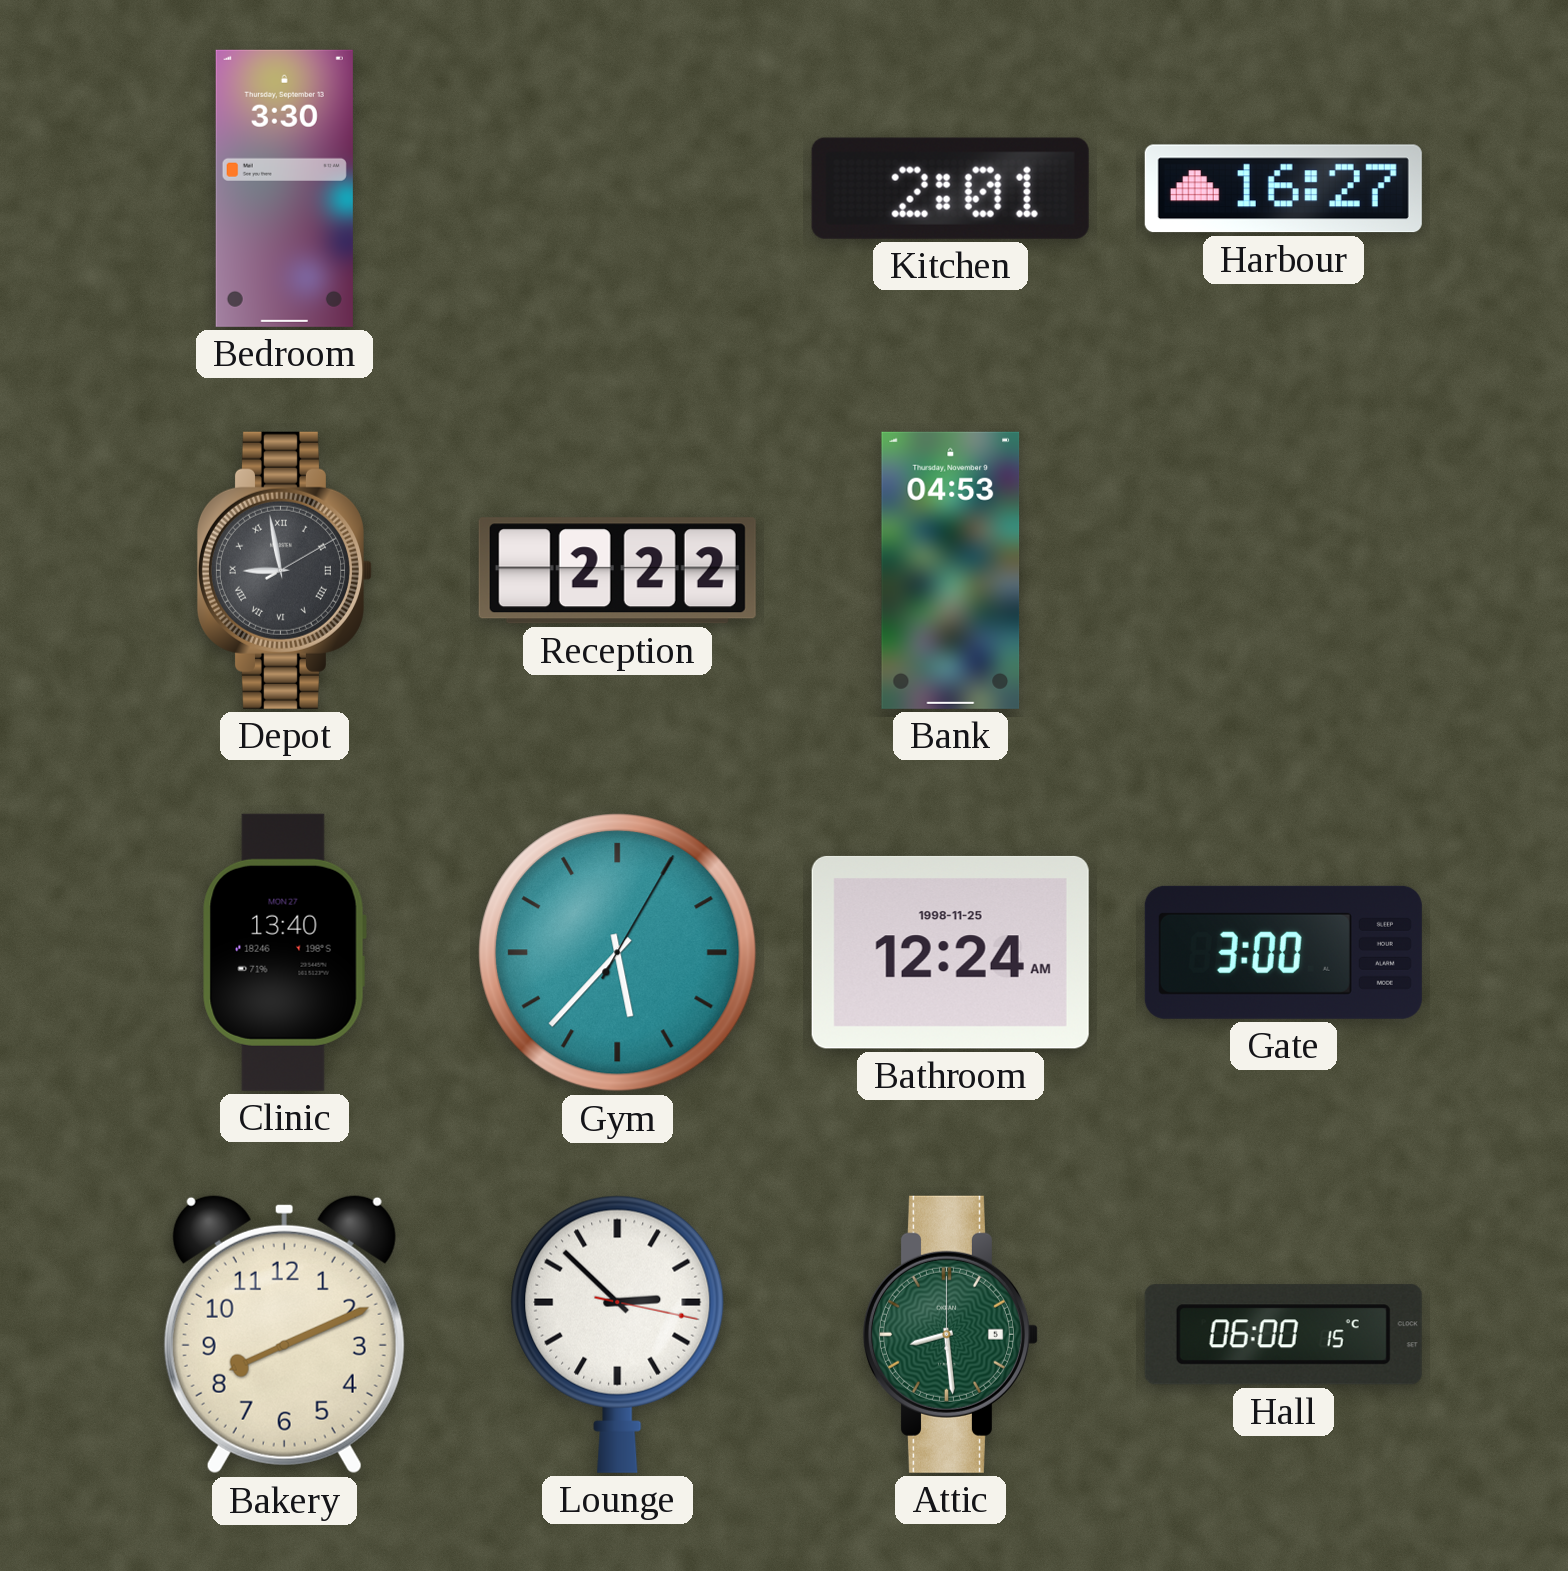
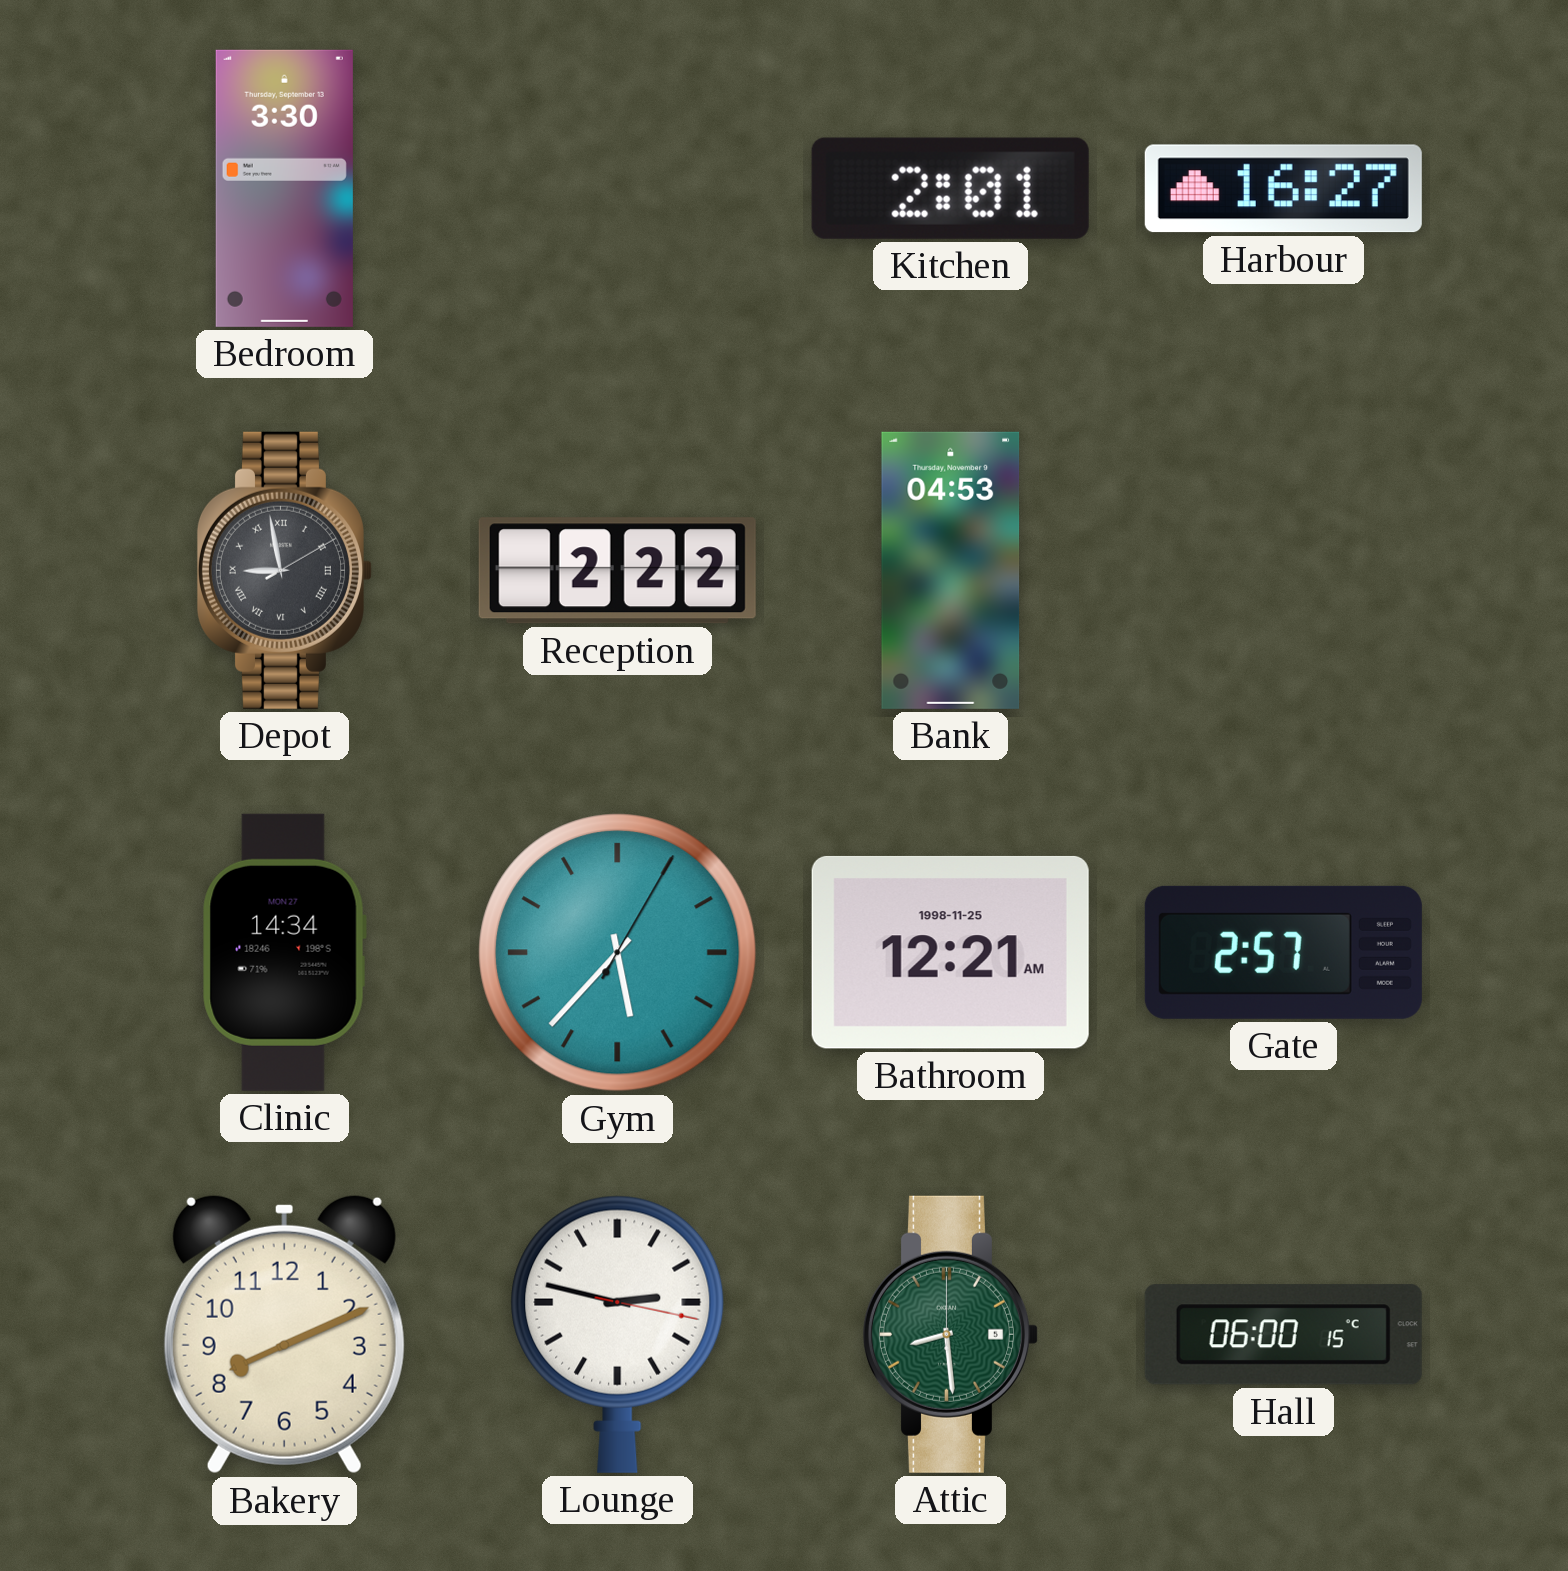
Clinic: 13:40 -> 14:34
Bathroom: 12:24 -> 12:21
Gate: 3:00 -> 2:57
Lounge: 2:52 -> 2:47
